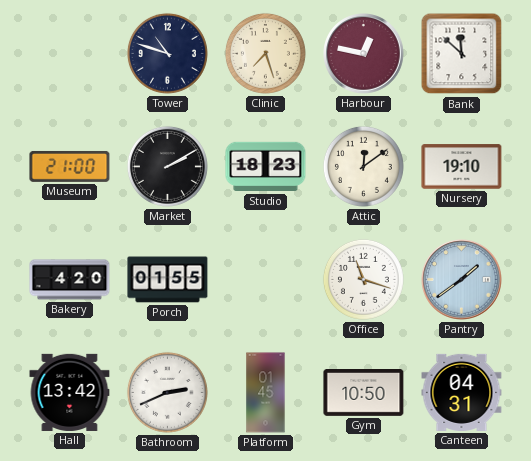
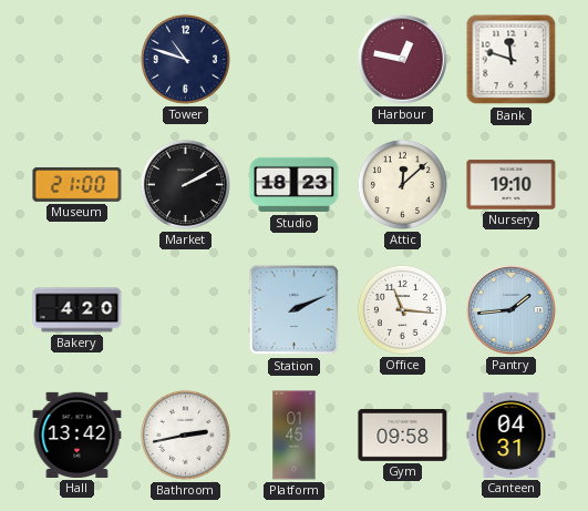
Clinic: 7:27 -> none
Bank: 11:52 -> 11:48
Attic: 12:09 -> 12:08
Porch: 01:55 -> none
Station: none -> 2:11
Office: 11:18 -> 11:16
Pantry: 1:39 -> 1:44
Bathroom: 2:41 -> 2:43
Gym: 10:50 -> 09:58
